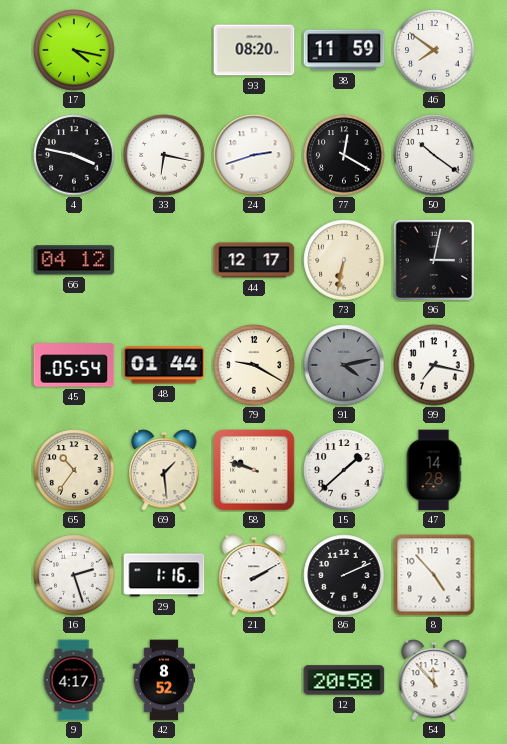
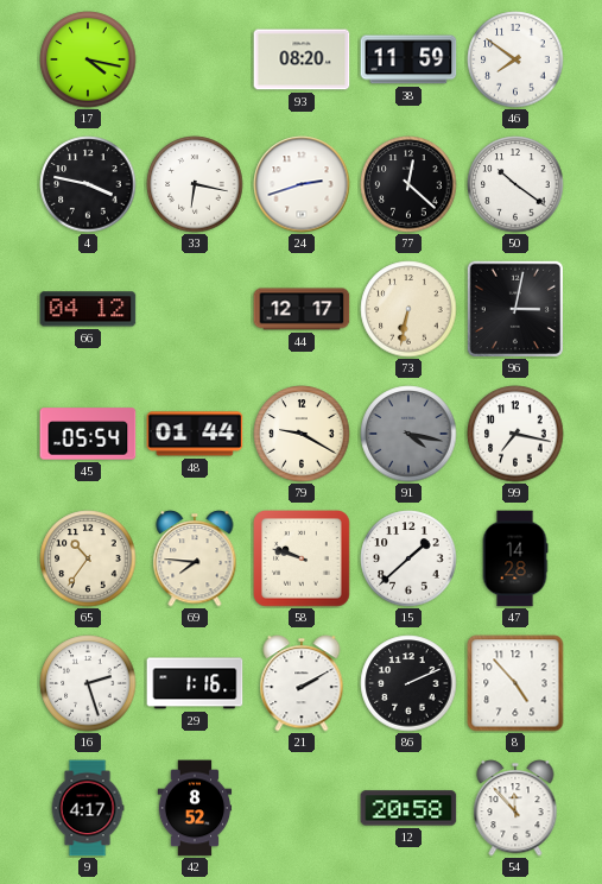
77: 12:20 -> 12:22
91: 4:13 -> 4:17
69: 1:29 -> 7:46
